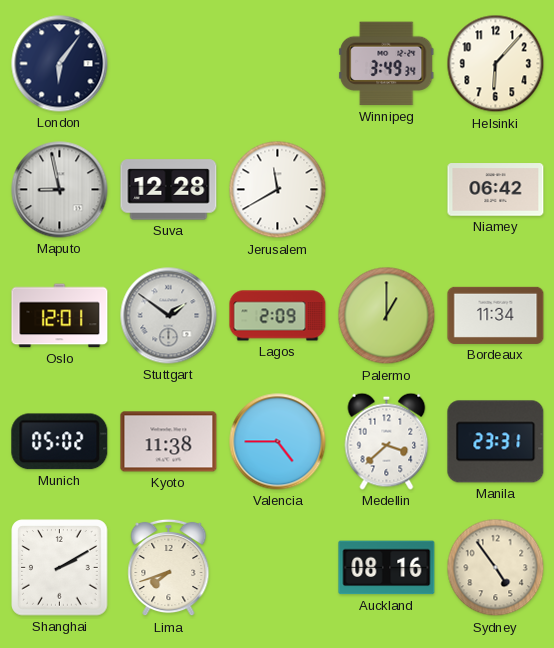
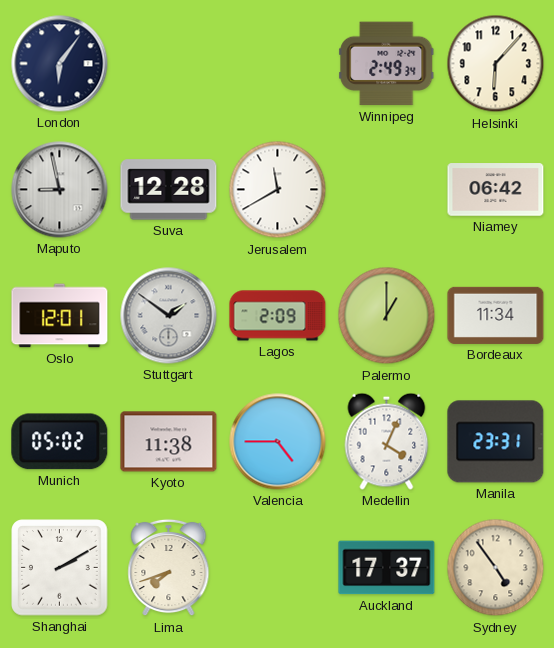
Winnipeg: 3:49 -> 2:49
Medellin: 3:38 -> 4:04
Auckland: 08:16 -> 17:37
